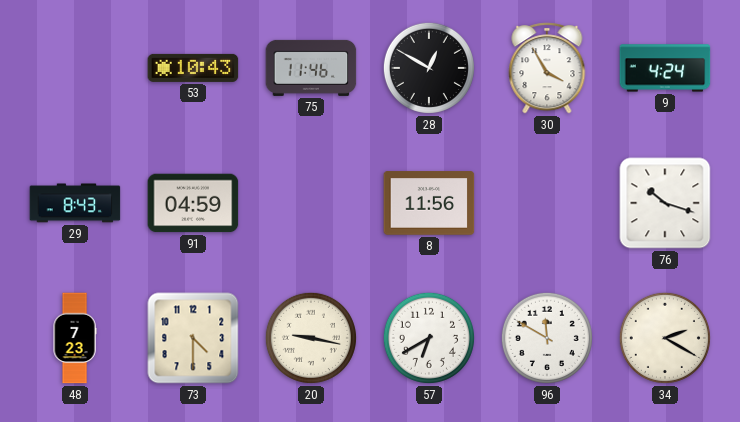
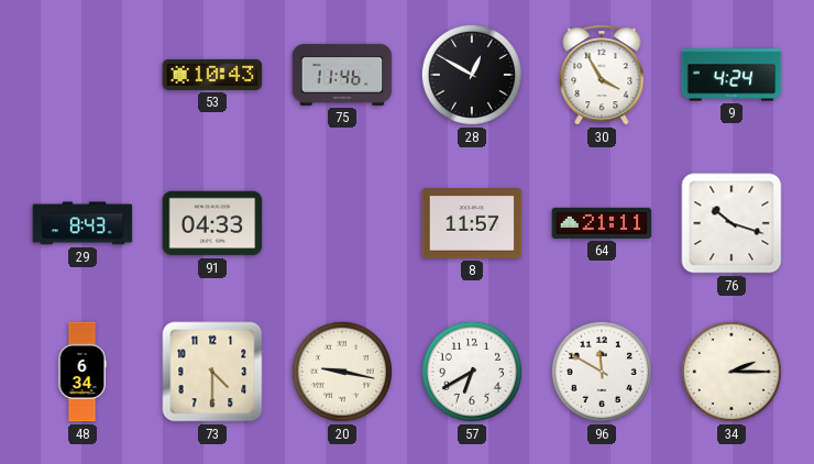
91: 04:59 -> 04:33
8: 11:56 -> 11:57
64: none -> 21:11
48: 7:23 -> 6:34
34: 2:20 -> 2:15
